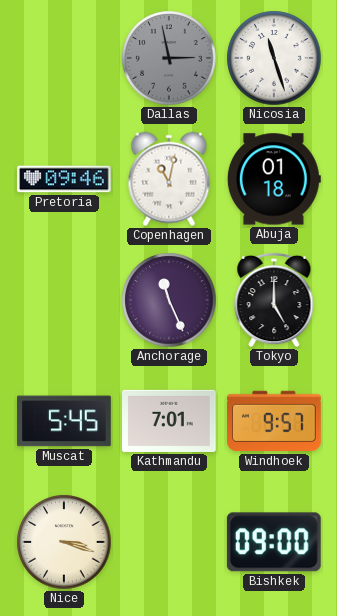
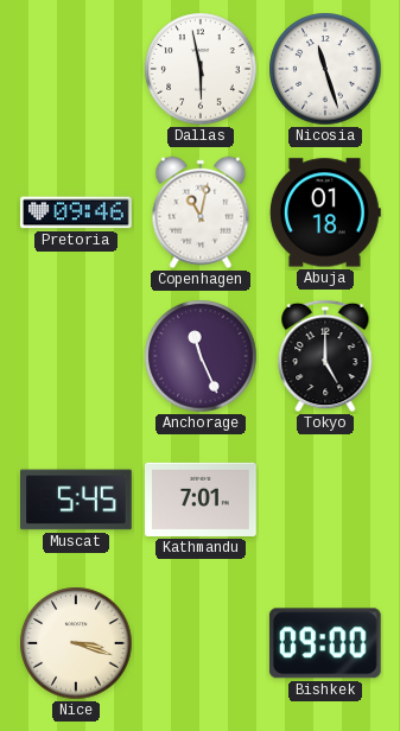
Dallas: 2:58 -> 5:58
Dallas dial: grey -> white
Windhoek: 9:57 -> none
